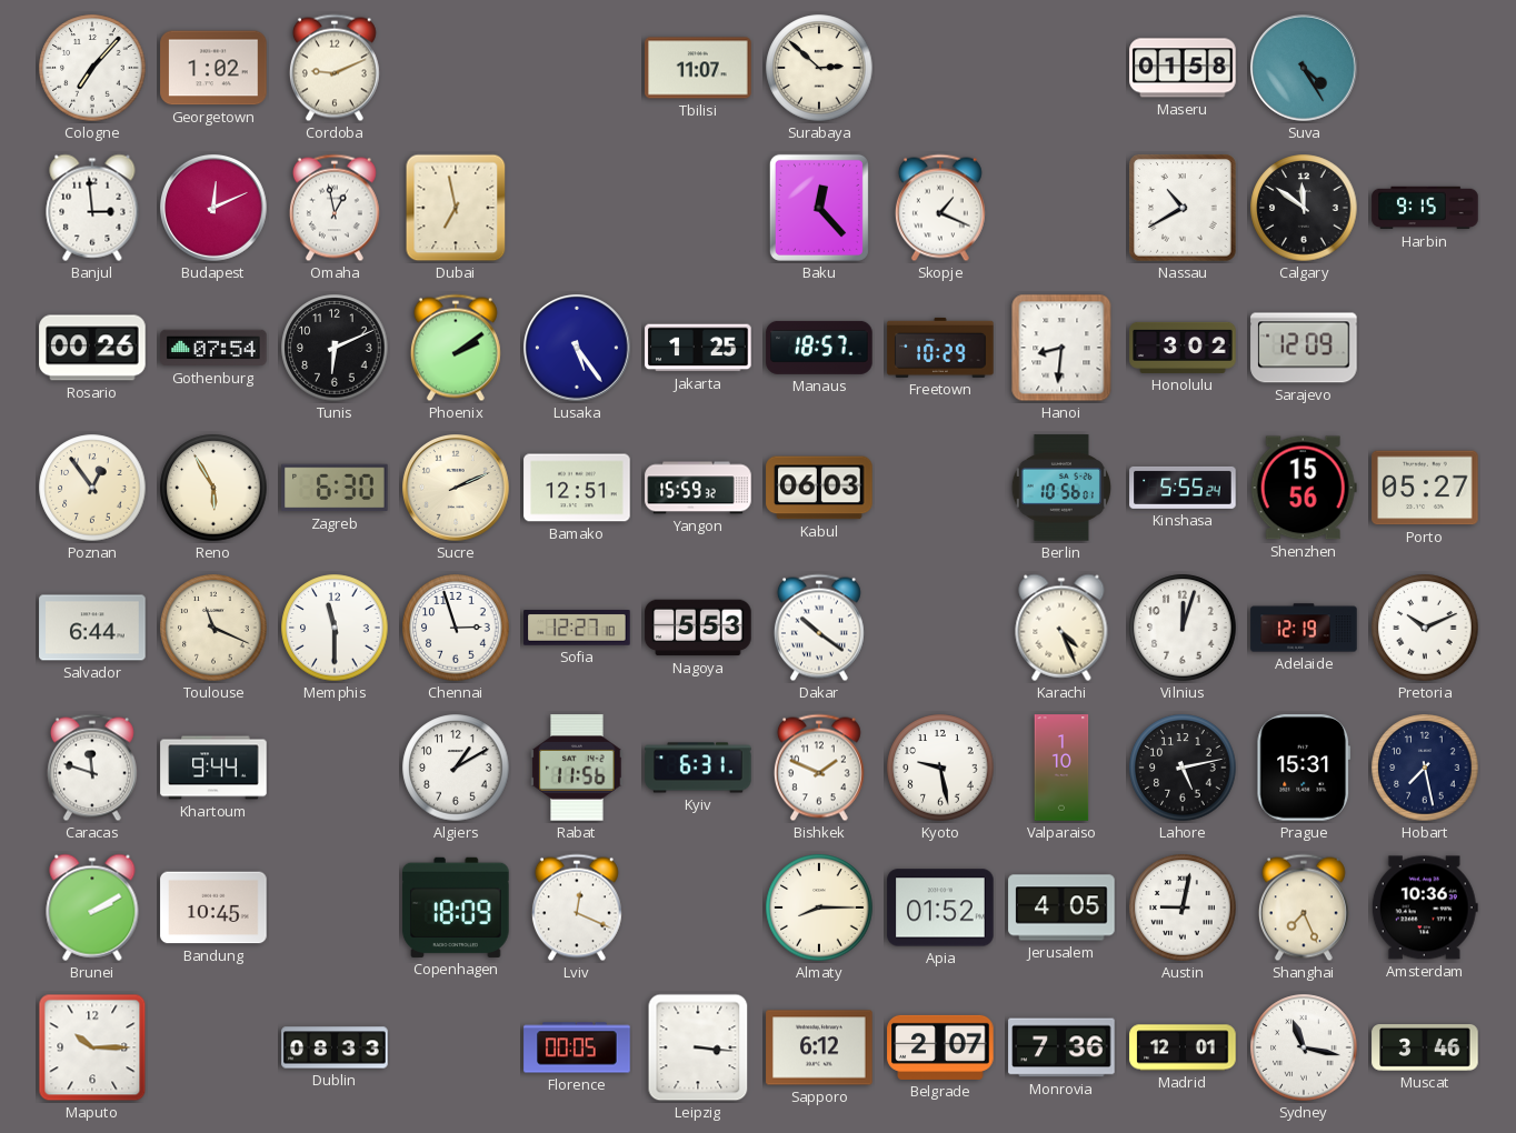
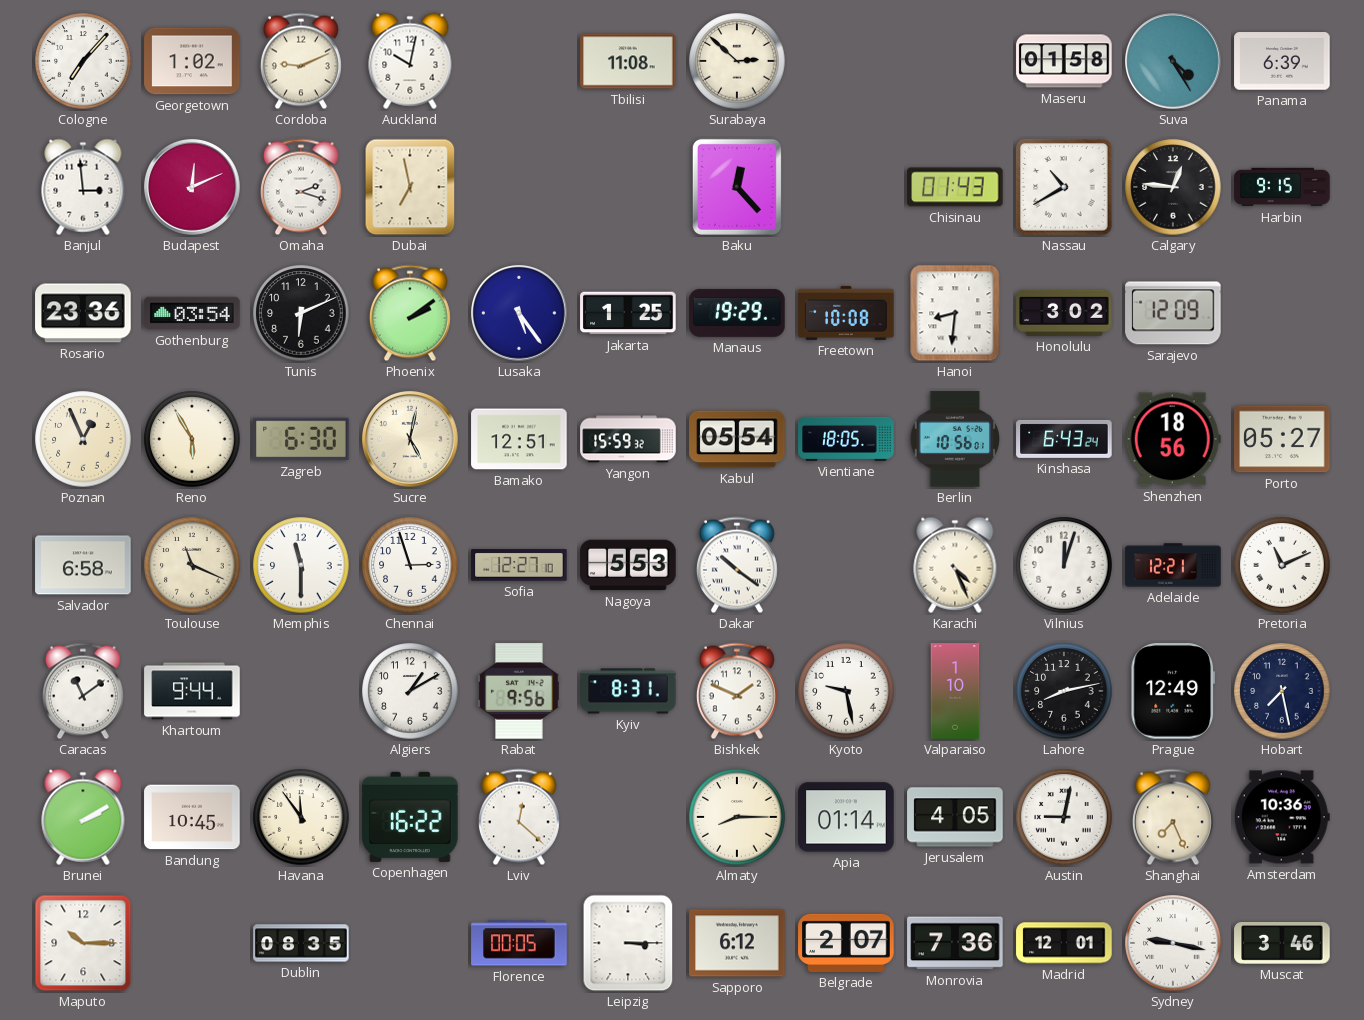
Auckland: none -> 10:02
Tbilisi: 11:07 -> 11:08
Panama: none -> 6:39
Omaha: 12:58 -> 2:18
Skopje: 1:19 -> none
Chisinau: none -> 01:43
Calgary: 11:51 -> 12:46
Rosario: 00:26 -> 23:36
Gothenburg: 07:54 -> 03:54
Manaus: 18:57 -> 19:29
Freetown: 10:29 -> 10:08
Poznan: 12:54 -> 12:56
Sucre: 2:11 -> 5:02
Kabul: 06:03 -> 05:54
Vientiane: none -> 18:05
Kinshasa: 5:55 -> 6:43
Shenzhen: 15:56 -> 18:56
Salvador: 6:44 -> 6:58
Adelaide: 12:19 -> 12:21
Pretoria: 10:11 -> 11:11
Caracas: 11:48 -> 11:09
Rabat: 11:56 -> 9:56
Kyiv: 6:31 -> 8:31
Lahore: 5:13 -> 8:13
Prague: 15:31 -> 12:49
Havana: none -> 11:54
Copenhagen: 18:09 -> 16:22
Lviv: 12:19 -> 12:22
Apia: 01:52 -> 01:14
Dublin: 08:33 -> 08:35
Leipzig: 3:16 -> 3:15
Sydney: 11:17 -> 9:17
